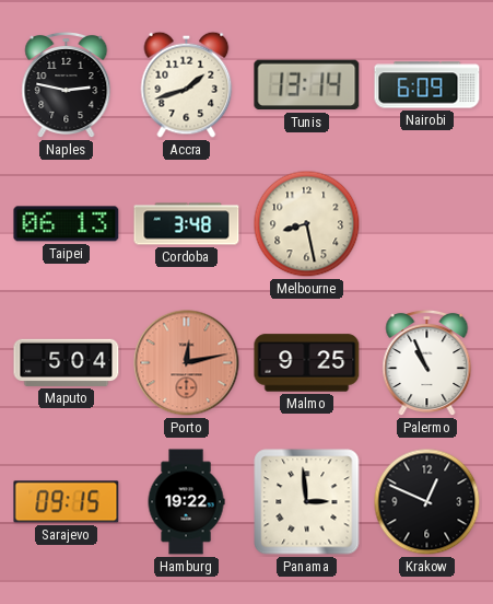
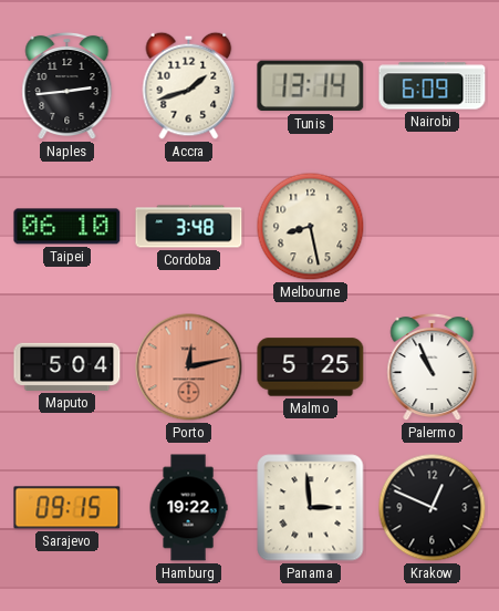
Naples: 2:47 -> 2:44
Taipei: 06:13 -> 06:10
Malmo: 9:25 -> 5:25
